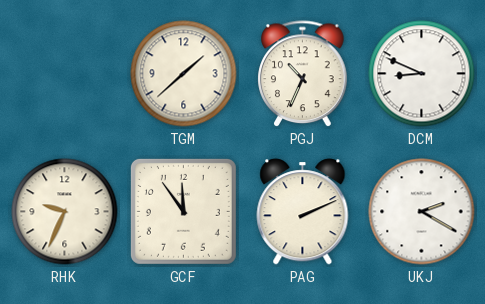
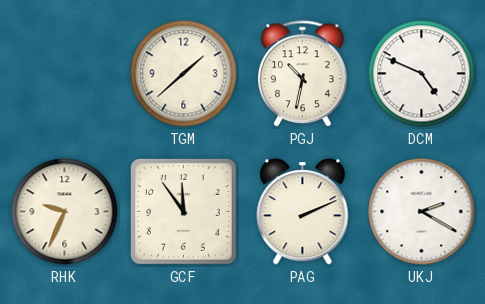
PGJ: 10:34 -> 10:32
DCM: 8:49 -> 4:49
